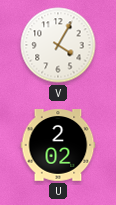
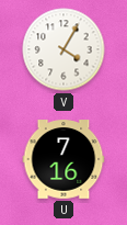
U: 2:02 -> 7:16
